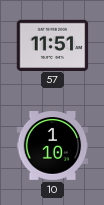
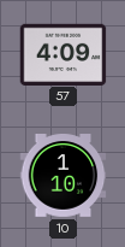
57: 11:51 -> 4:09
